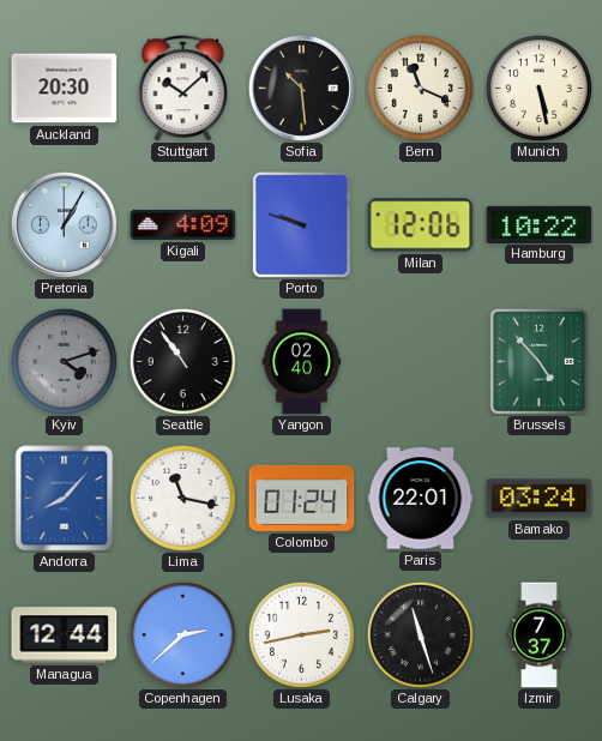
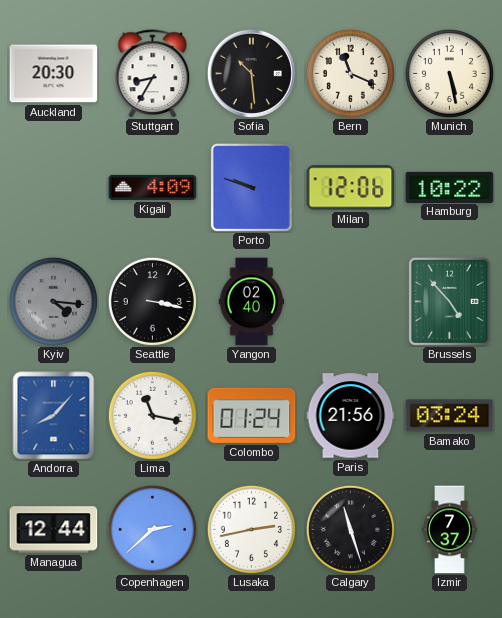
Stuttgart: 10:08 -> 8:35
Pretoria: 1:05 -> none
Kyiv: 4:12 -> 4:16
Seattle: 10:54 -> 3:17
Paris: 22:01 -> 21:56
